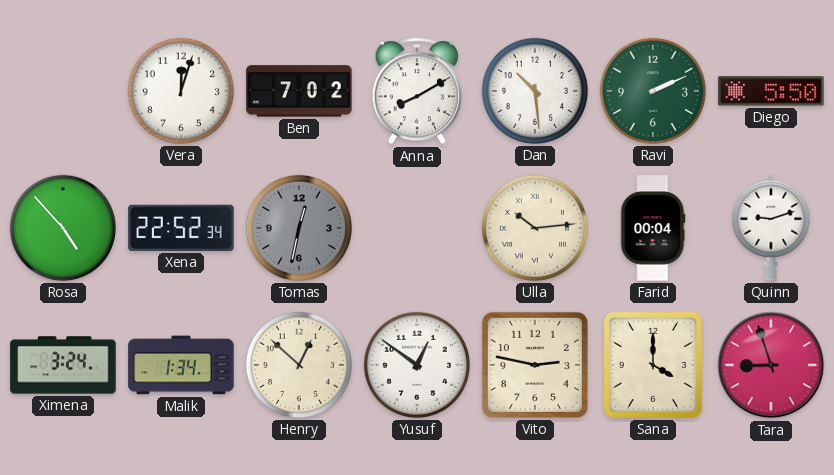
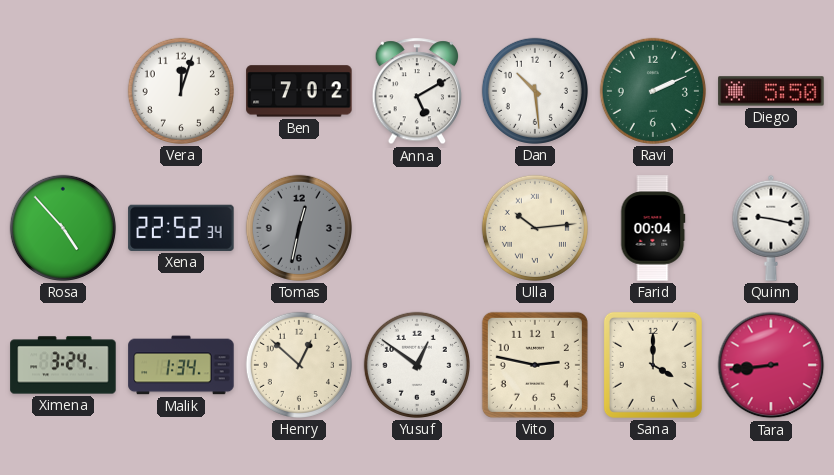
Anna: 8:10 -> 5:10
Quinn: 9:12 -> 9:17
Tara: 8:57 -> 8:44
